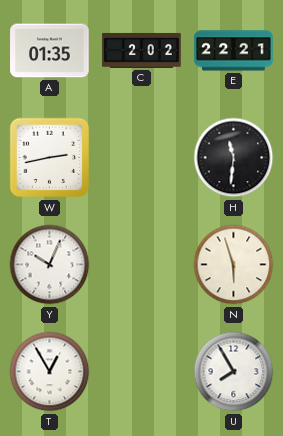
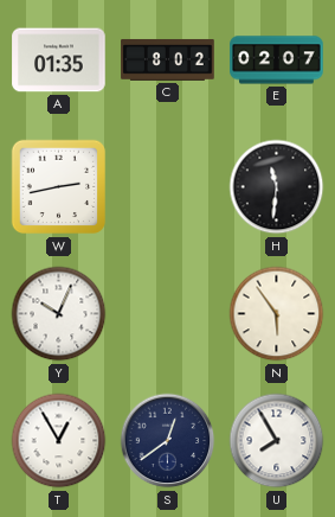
C: 2:02 -> 8:02
E: 22:21 -> 02:07
N: 5:57 -> 5:54
S: none -> 12:39
